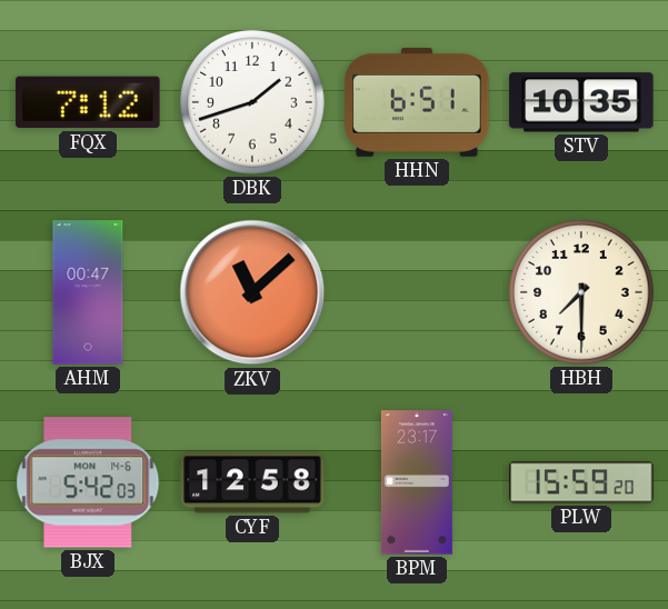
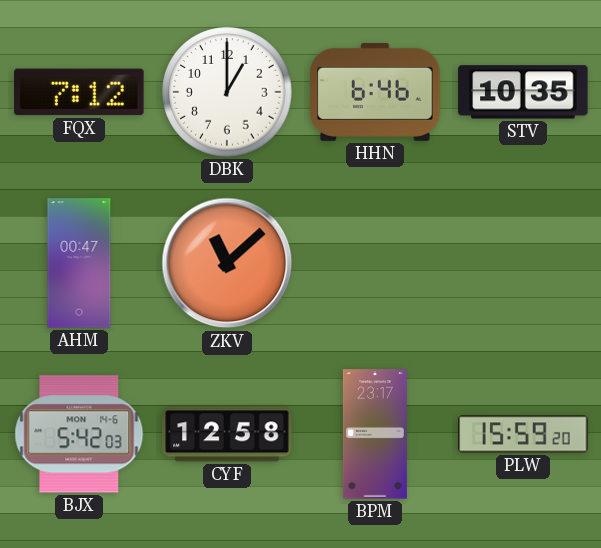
DBK: 1:42 -> 1:00
HHN: 6:51 -> 6:46
HBH: 7:30 -> none
